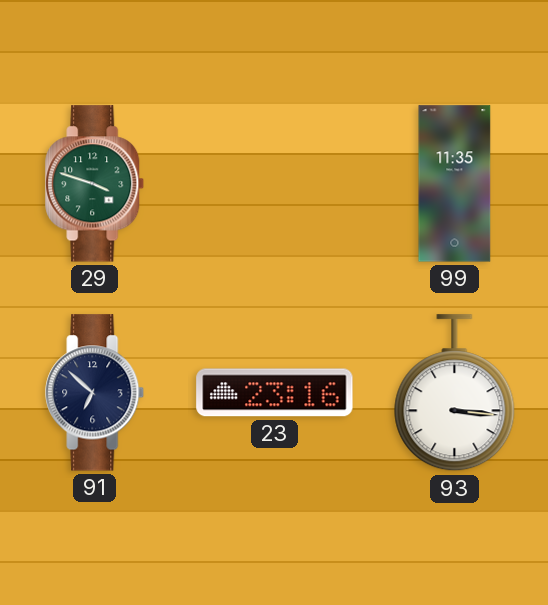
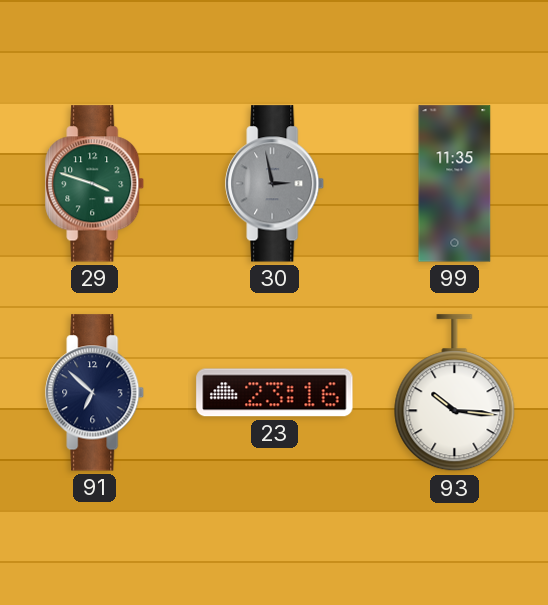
30: none -> 2:58
93: 3:16 -> 10:16
